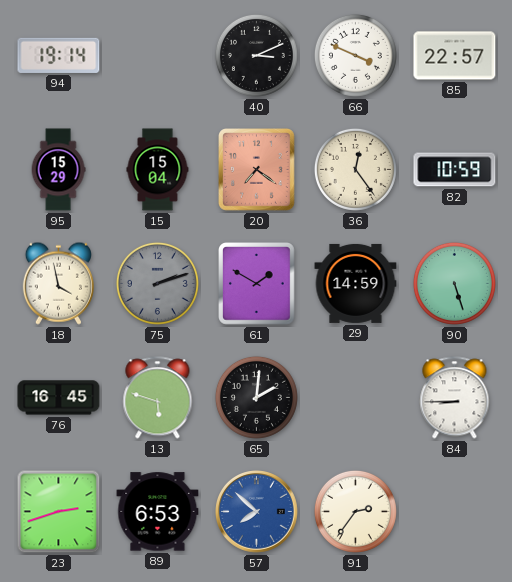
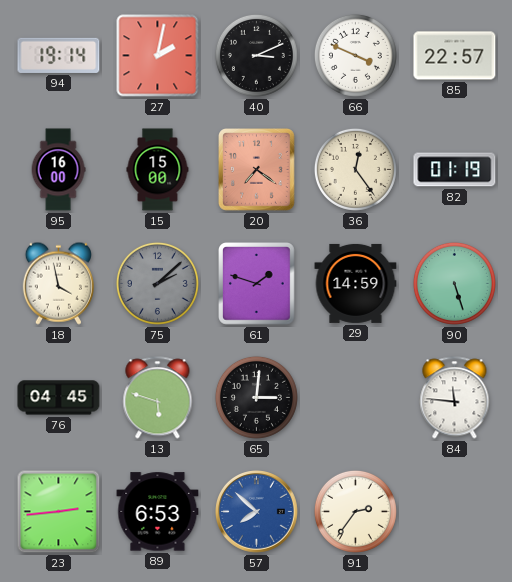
27: none -> 2:02
95: 15:29 -> 16:00
15: 15:04 -> 15:00
82: 10:59 -> 01:19
75: 2:12 -> 2:08
61: 1:50 -> 1:48
76: 16:45 -> 04:45
65: 2:01 -> 3:01
84: 8:45 -> 11:46
23: 2:42 -> 2:44
